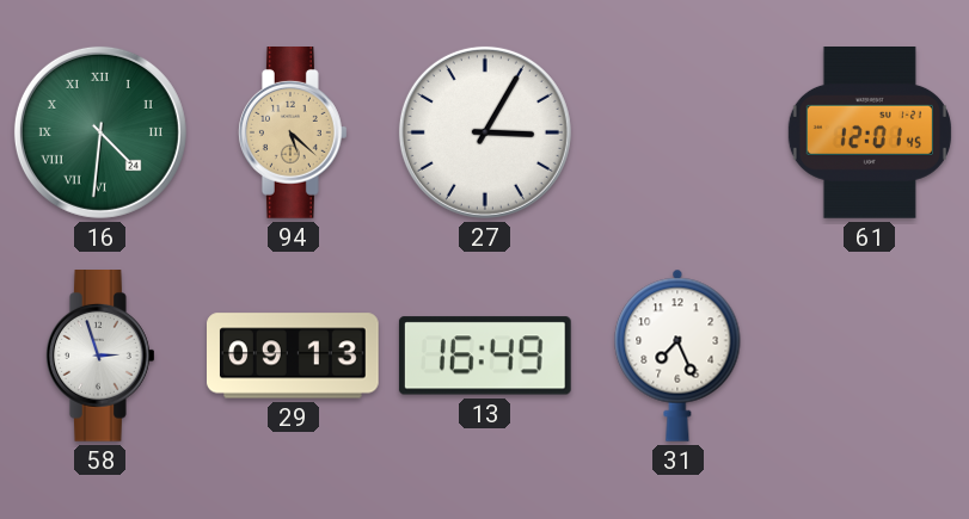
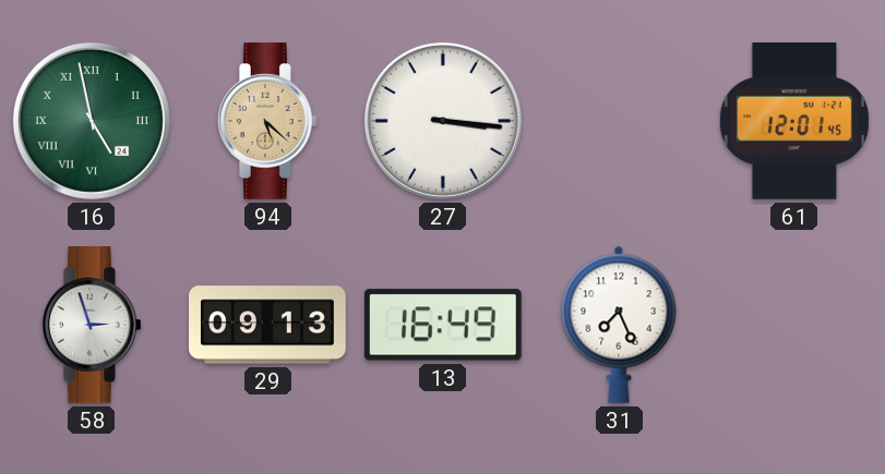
16: 4:31 -> 4:58
27: 3:05 -> 3:16
